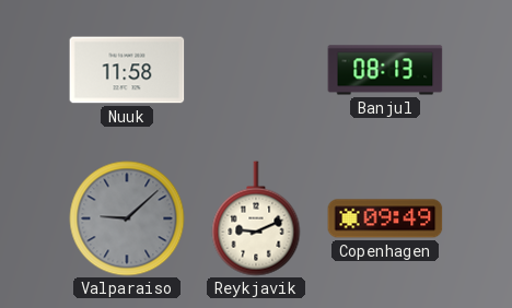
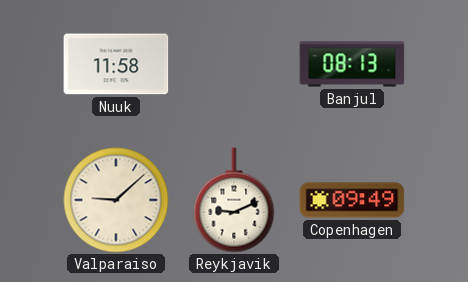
Valparaiso dial: grey -> cream
